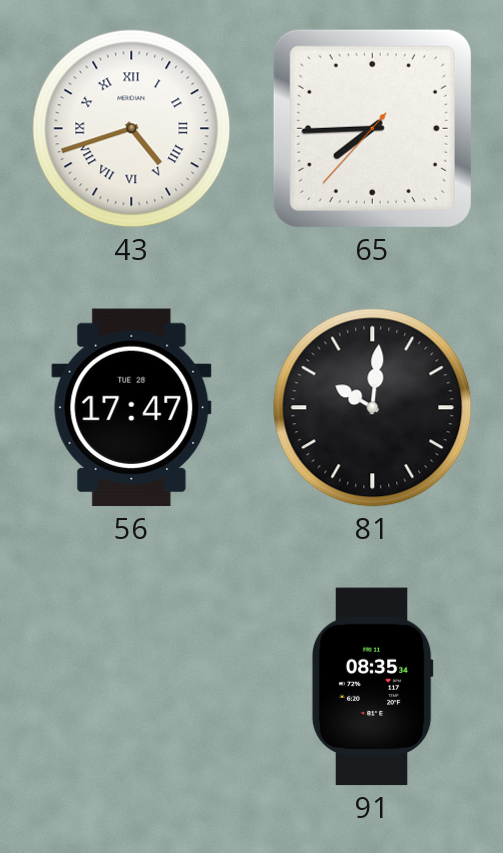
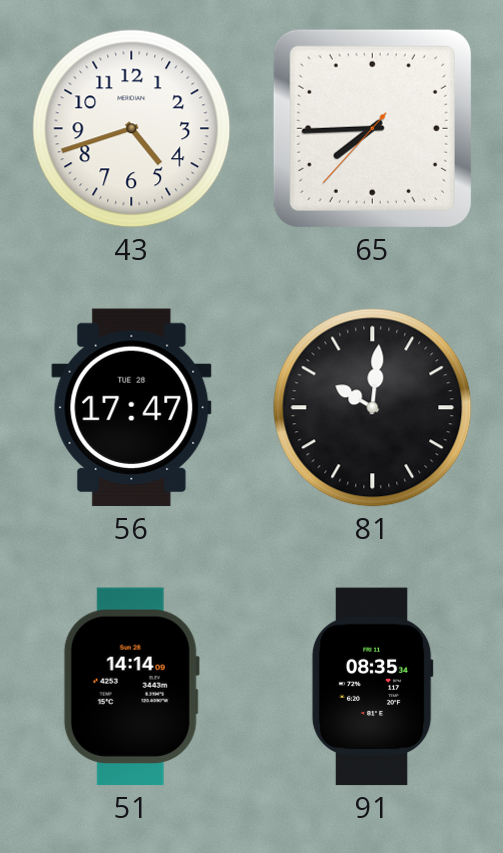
43 numerals: Roman -> Arabic
51: none -> 14:14
